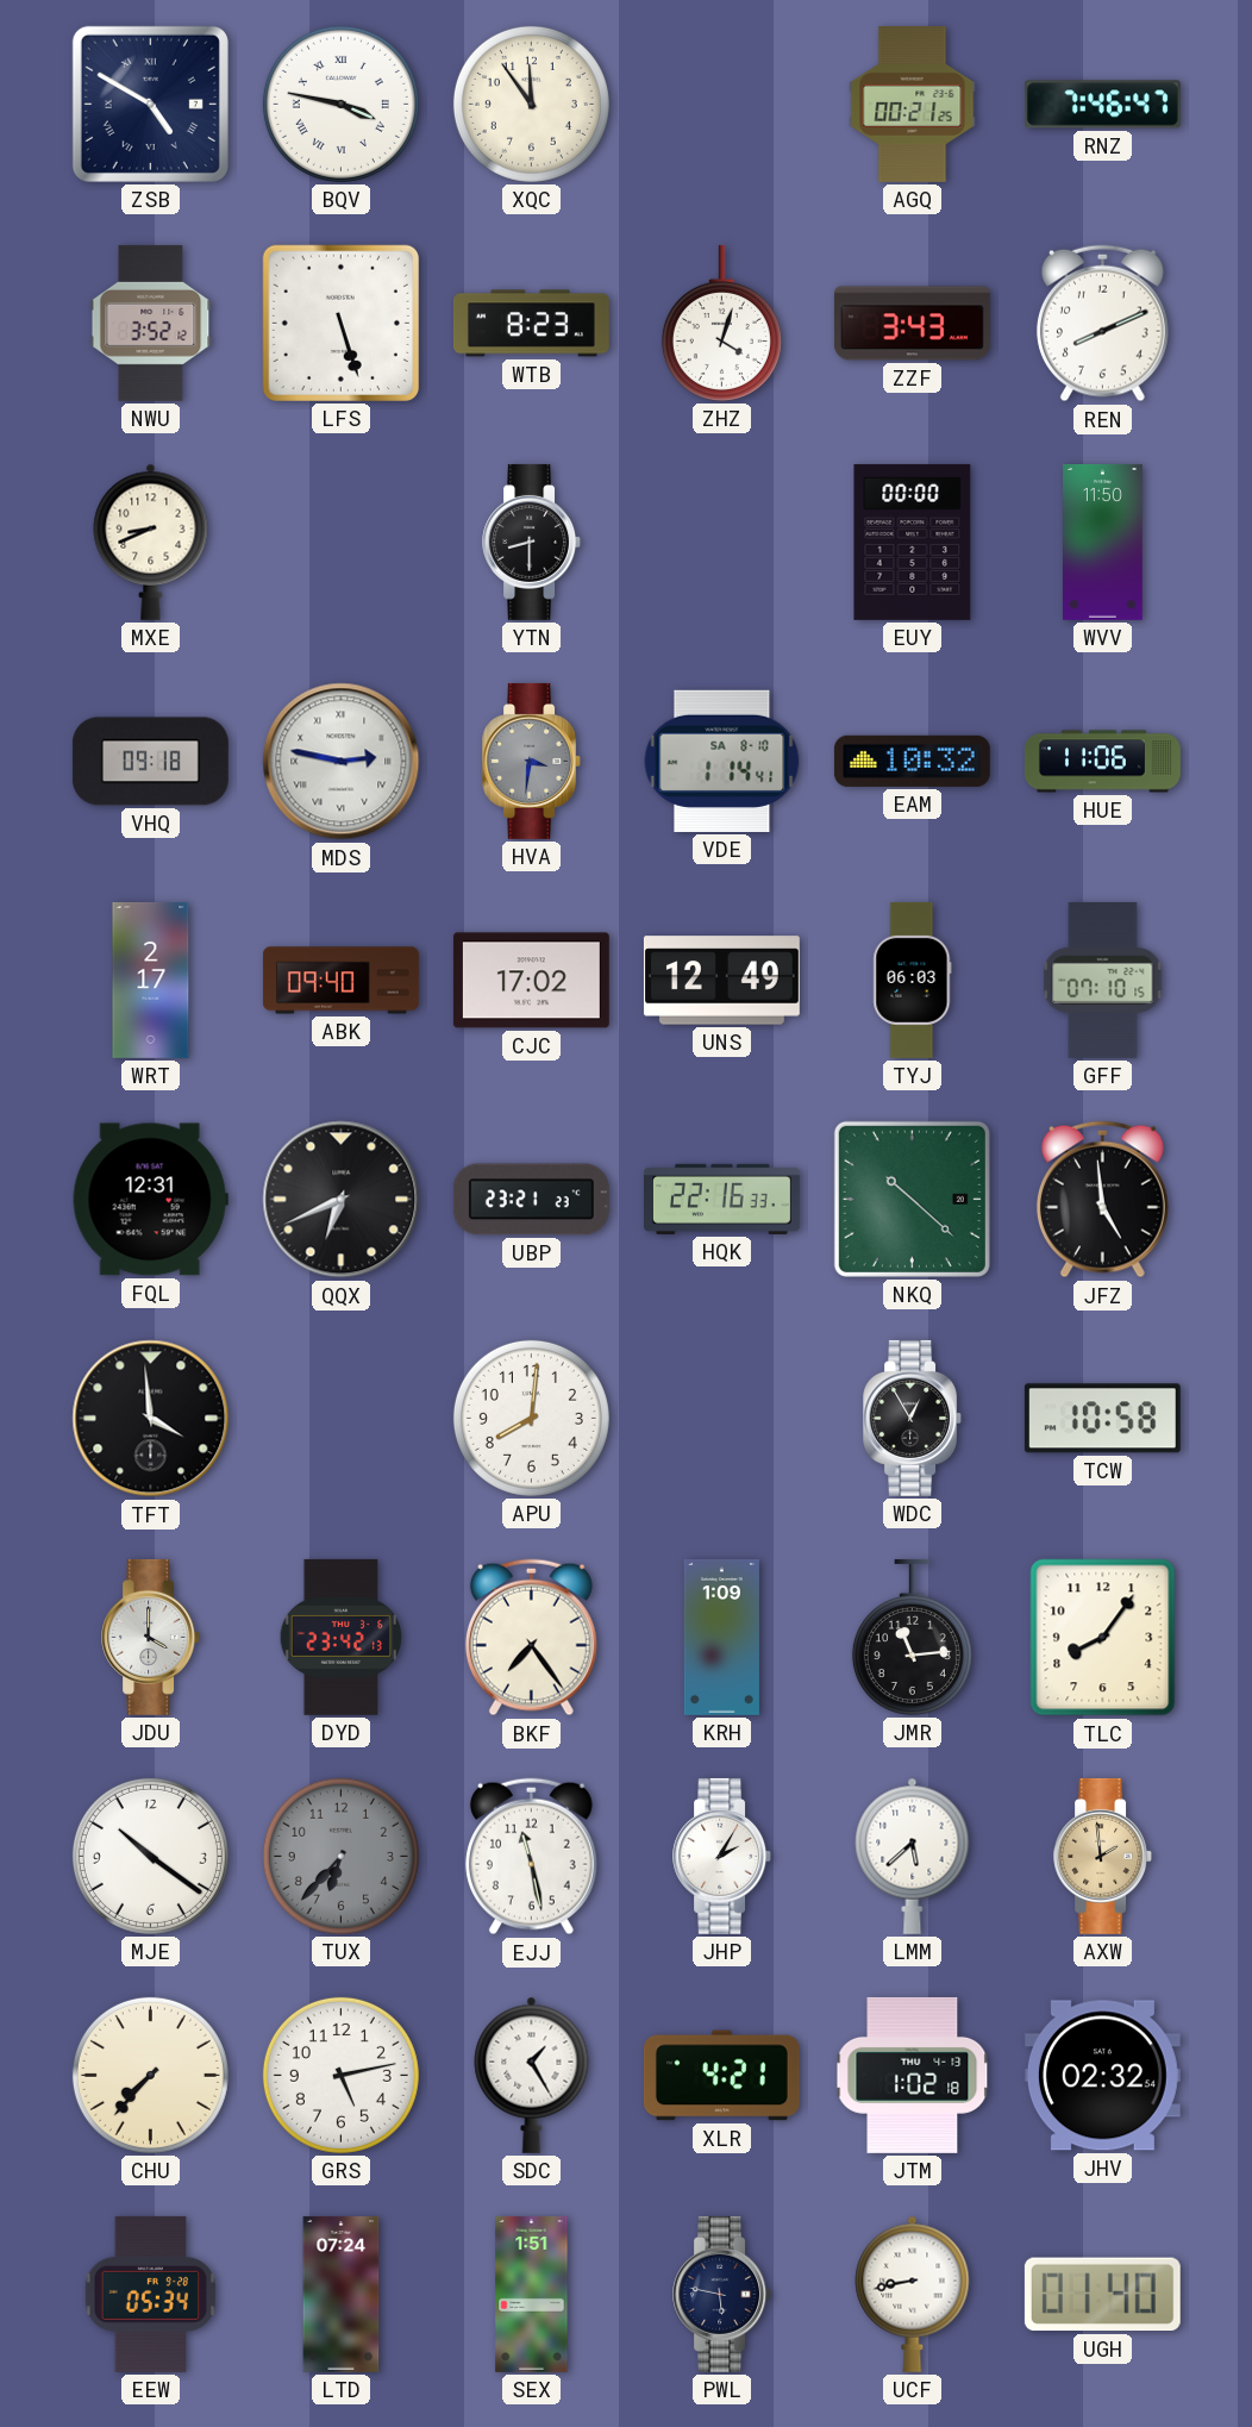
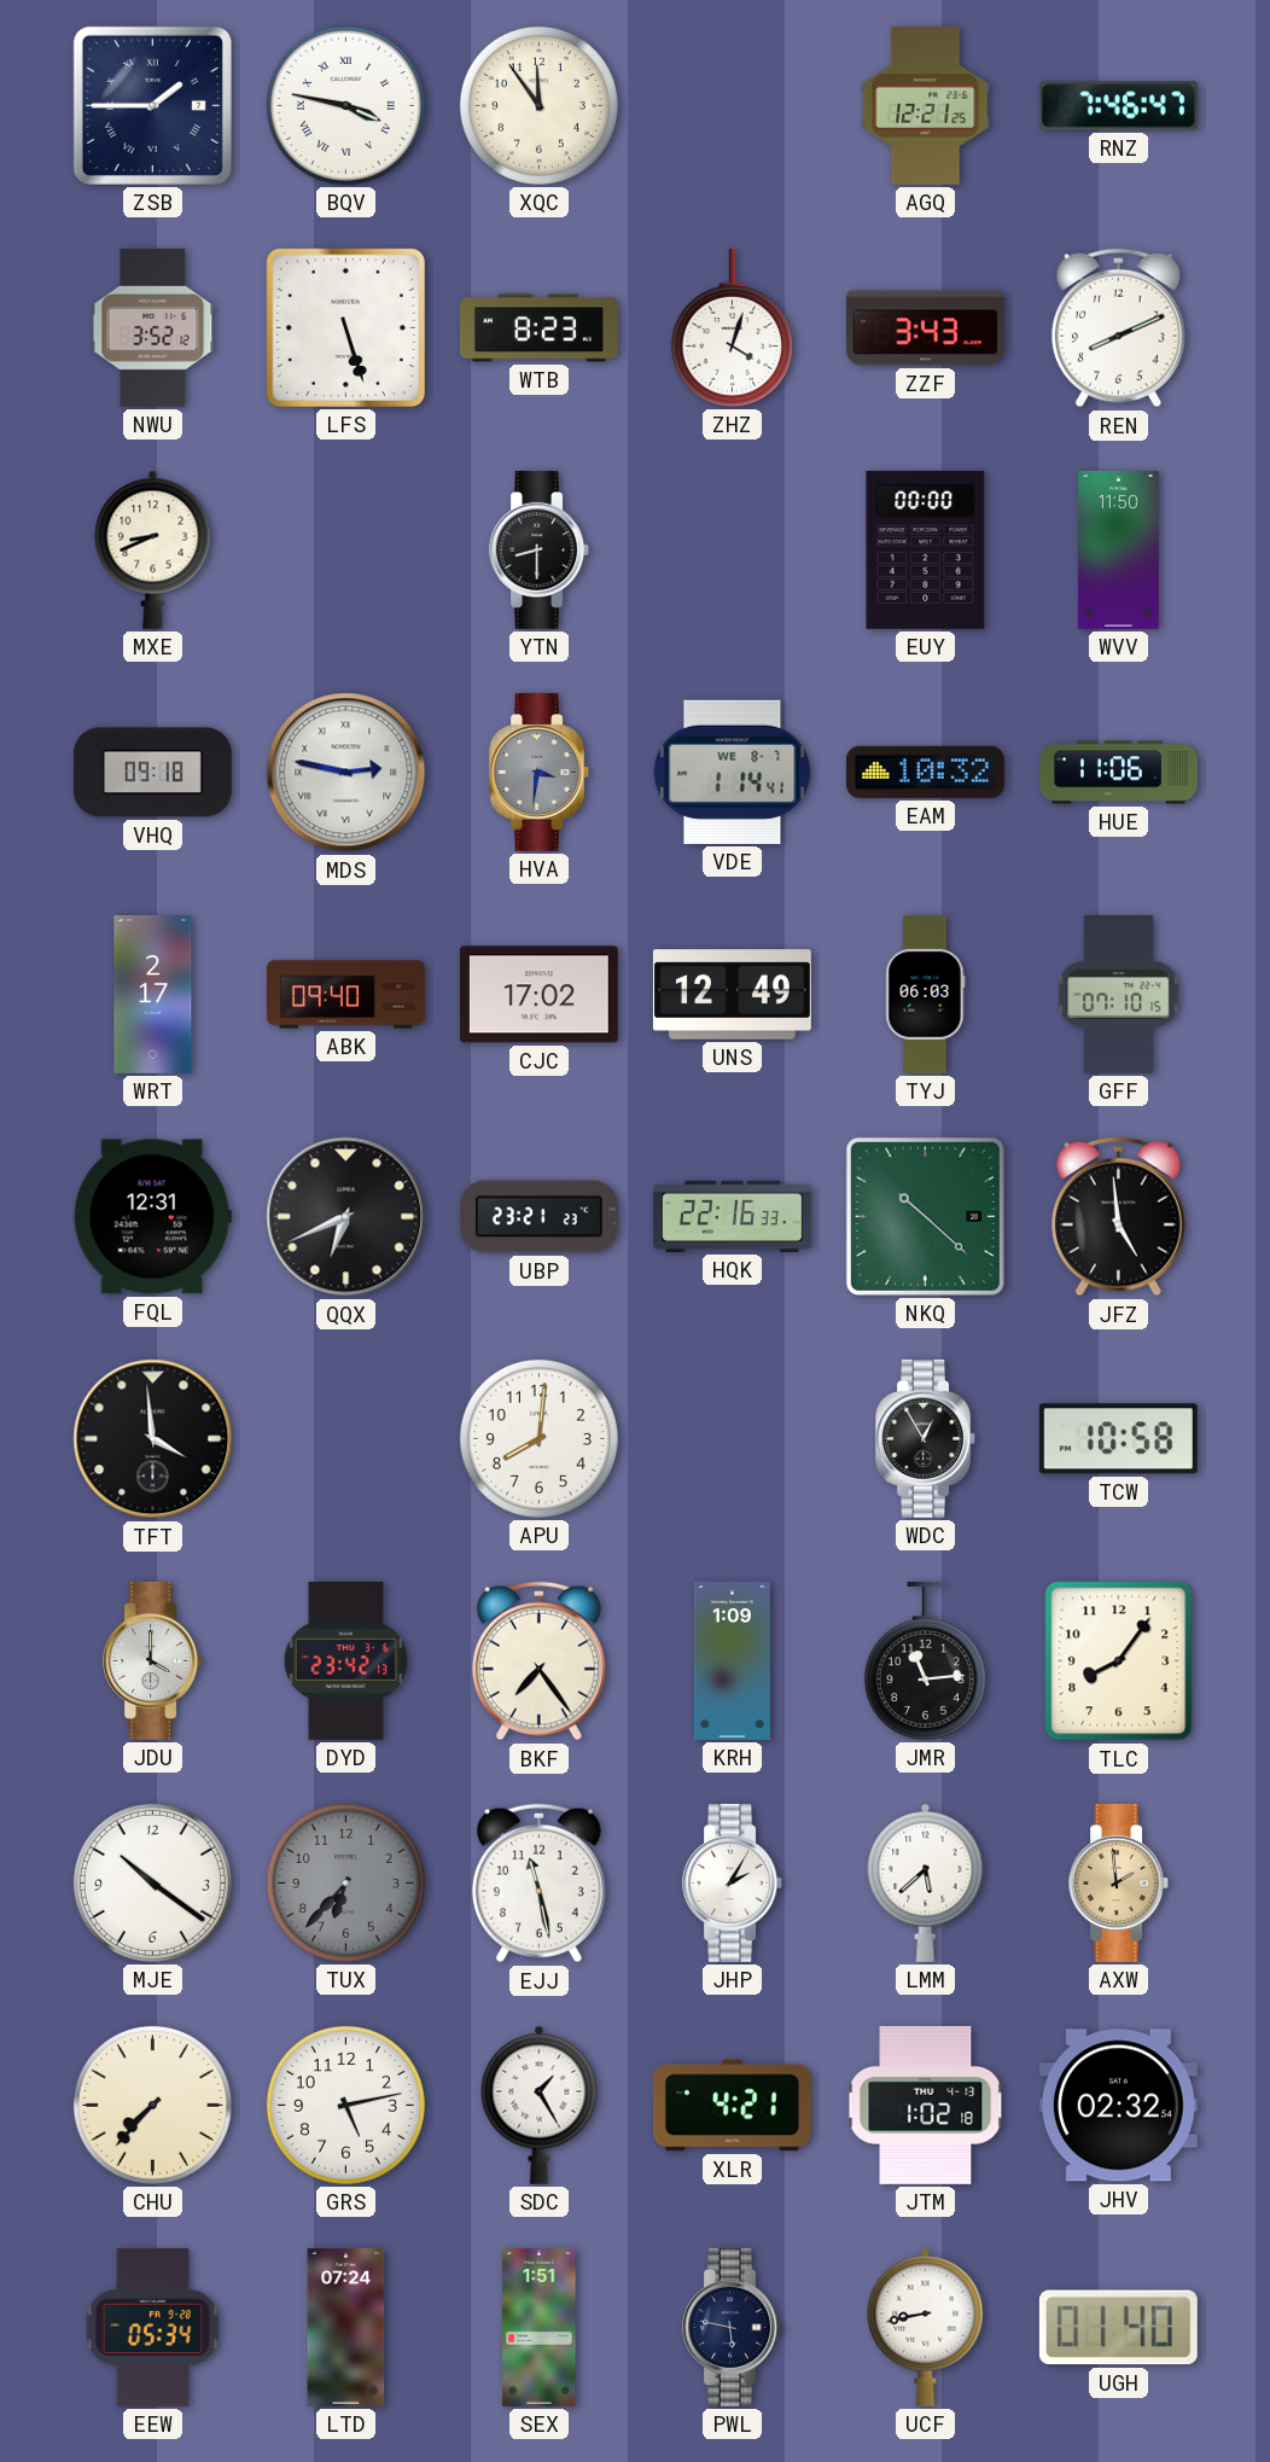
ZSB: 4:50 -> 1:45
AGQ: 00:21 -> 12:21
VDE date: SA 8-10 -> WE 8-7
